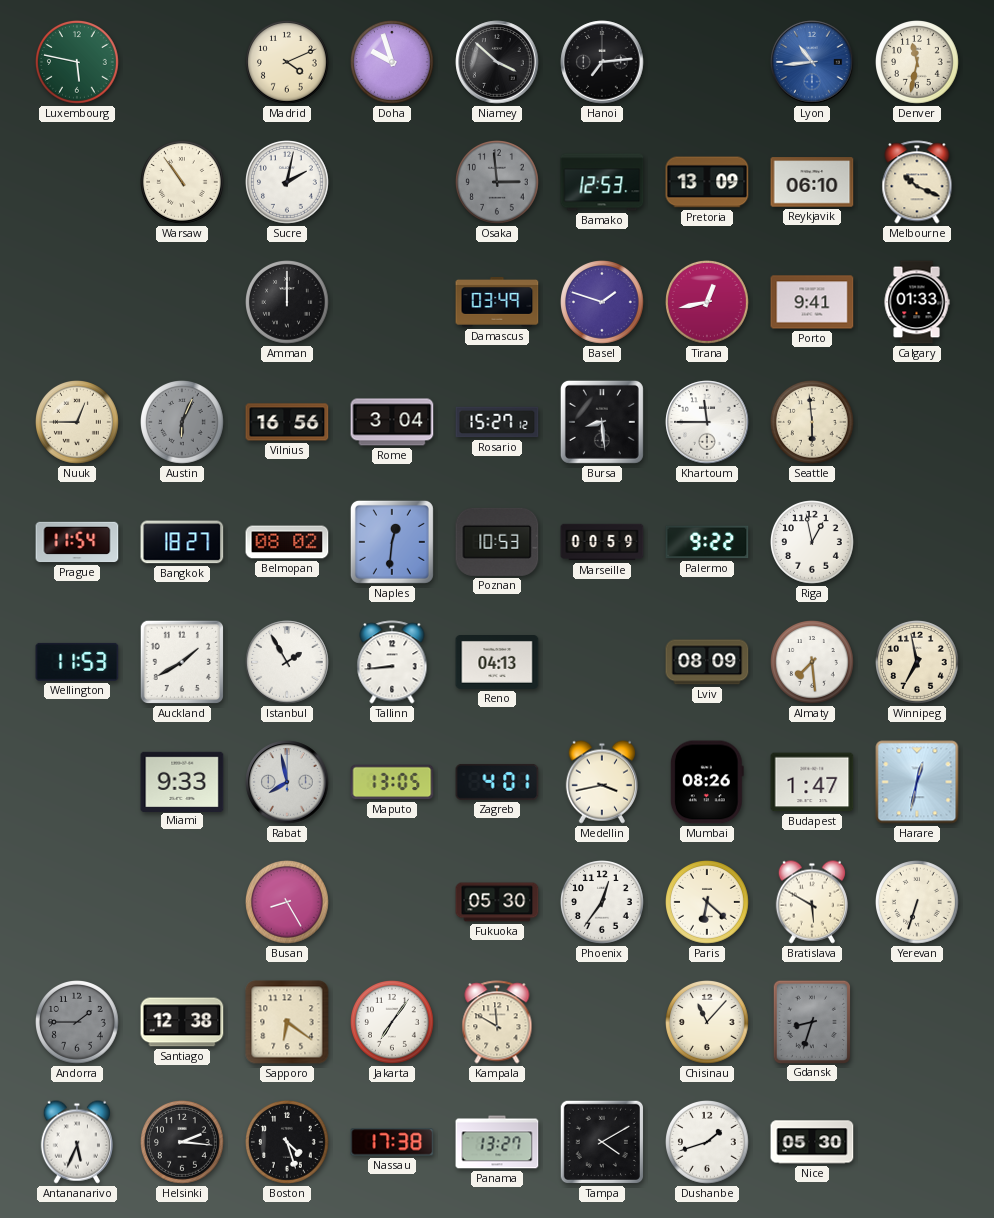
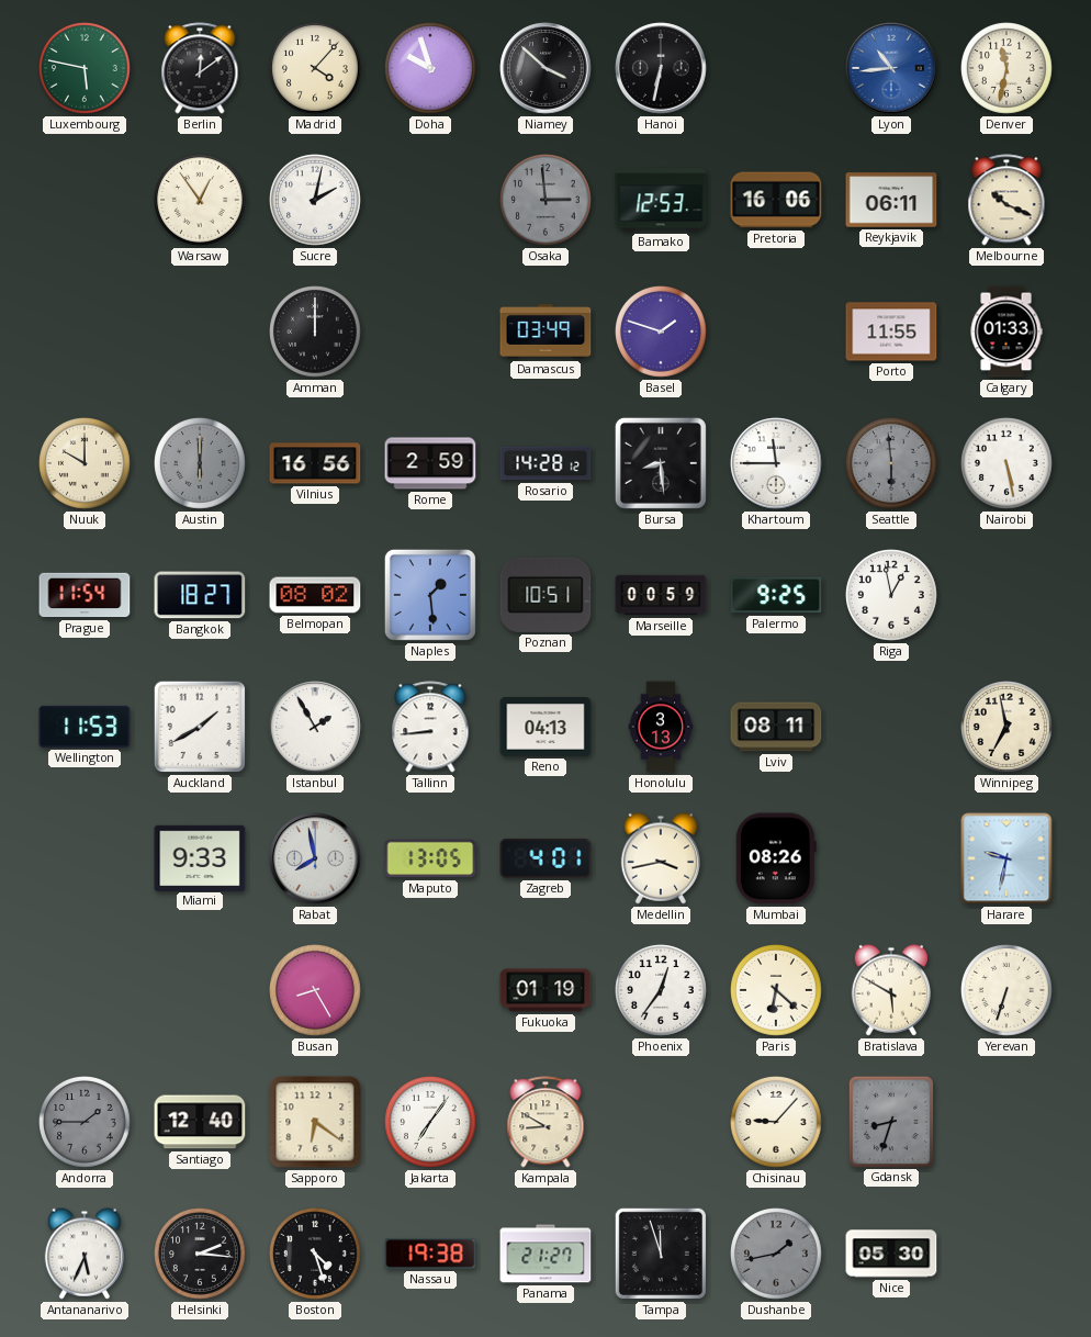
Berlin: none -> 12:09
Madrid: 4:11 -> 4:07
Hanoi: 7:14 -> 6:32
Warsaw: 10:54 -> 12:54
Pretoria: 13:09 -> 16:06
Reykjavik: 06:10 -> 06:11
Tirana: 12:43 -> none
Porto: 9:41 -> 11:55
Nuuk: 12:45 -> 10:00
Austin: 6:04 -> 6:00
Rome: 3:04 -> 2:59
Rosario: 15:27 -> 14:28
Seattle dial: cream -> grey
Nairobi: none -> 5:28
Naples: 12:31 -> 1:29
Poznan: 10:53 -> 10:51
Palermo: 9:22 -> 9:25
Honolulu: none -> 3:13
Lviv: 08:09 -> 08:11
Almaty: 7:29 -> none
Budapest: 1:47 -> none
Harare: 12:32 -> 9:32
Fukuoka: 05:30 -> 01:19
Santiago: 12:38 -> 12:40
Kampala: 11:50 -> 8:50
Chisinau: 11:07 -> 9:07
Nassau: 17:38 -> 19:38
Panama: 13:27 -> 21:27
Tampa: 4:10 -> 11:57
Dushanbe: 1:42 -> 1:43
Dushanbe dial: white -> grey
